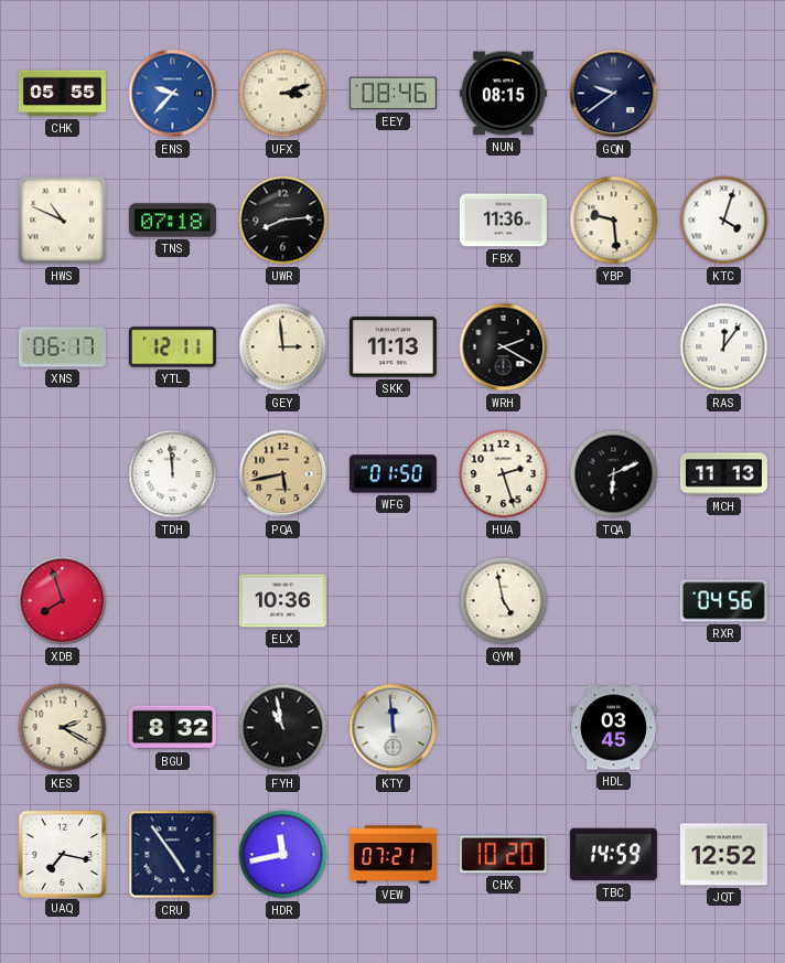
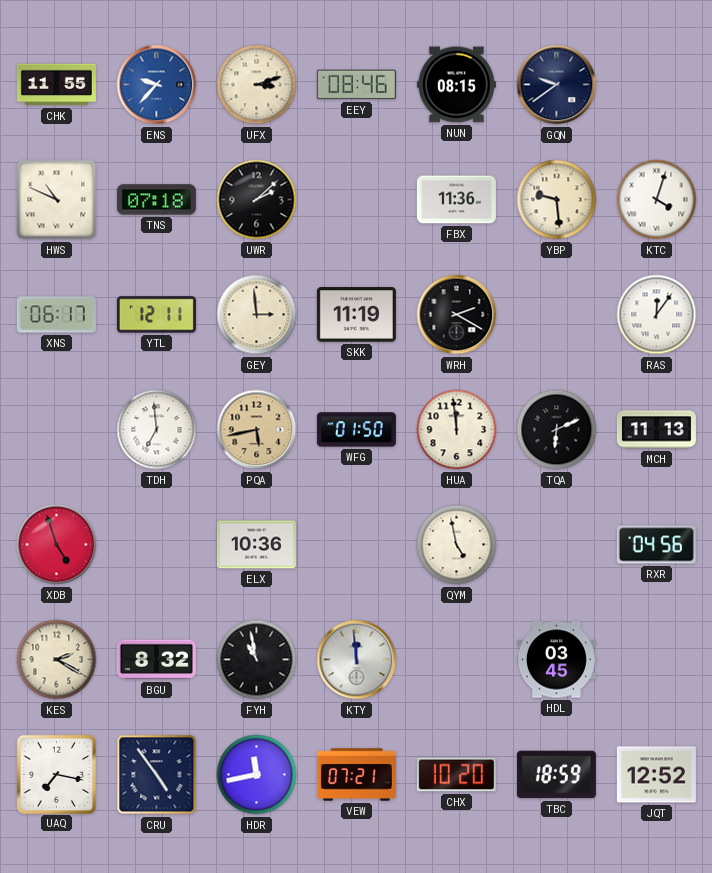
CHK: 05:55 -> 11:55
UWR: 8:14 -> 2:08
SKK: 11:13 -> 11:19
TDH: 11:59 -> 6:59
HUA: 2:27 -> 11:59
XDB: 7:57 -> 4:57
TBC: 14:59 -> 18:59
